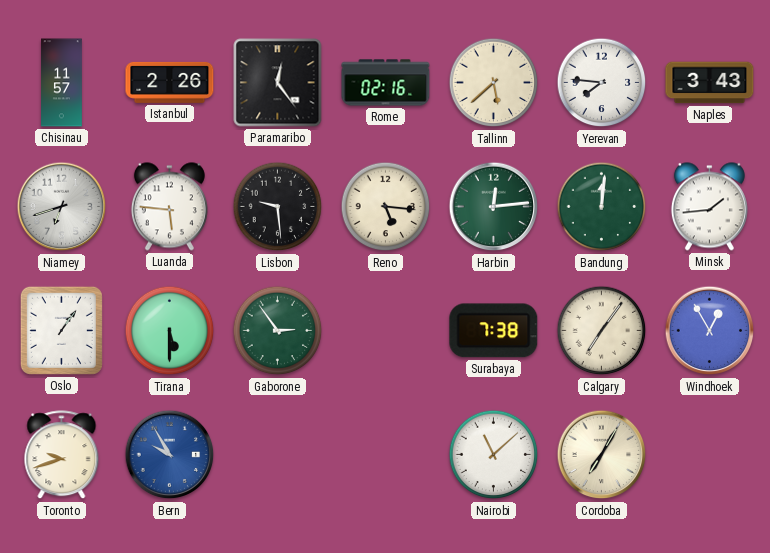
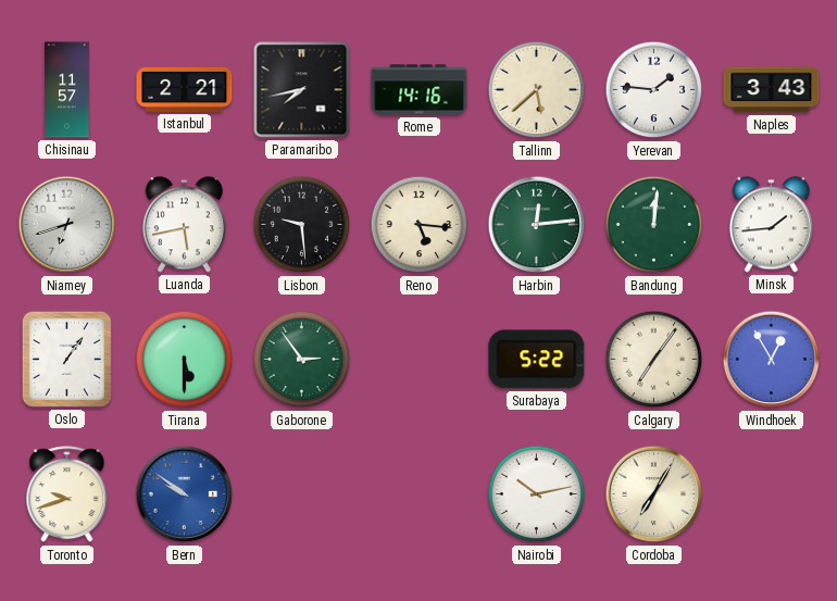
Istanbul: 2:26 -> 2:21
Paramaribo: 12:24 -> 7:43
Rome: 02:16 -> 14:16
Yerevan: 7:46 -> 1:46
Luanda: 5:46 -> 5:43
Surabaya: 7:38 -> 5:22
Bern: 9:55 -> 9:51
Nairobi: 11:08 -> 10:13
